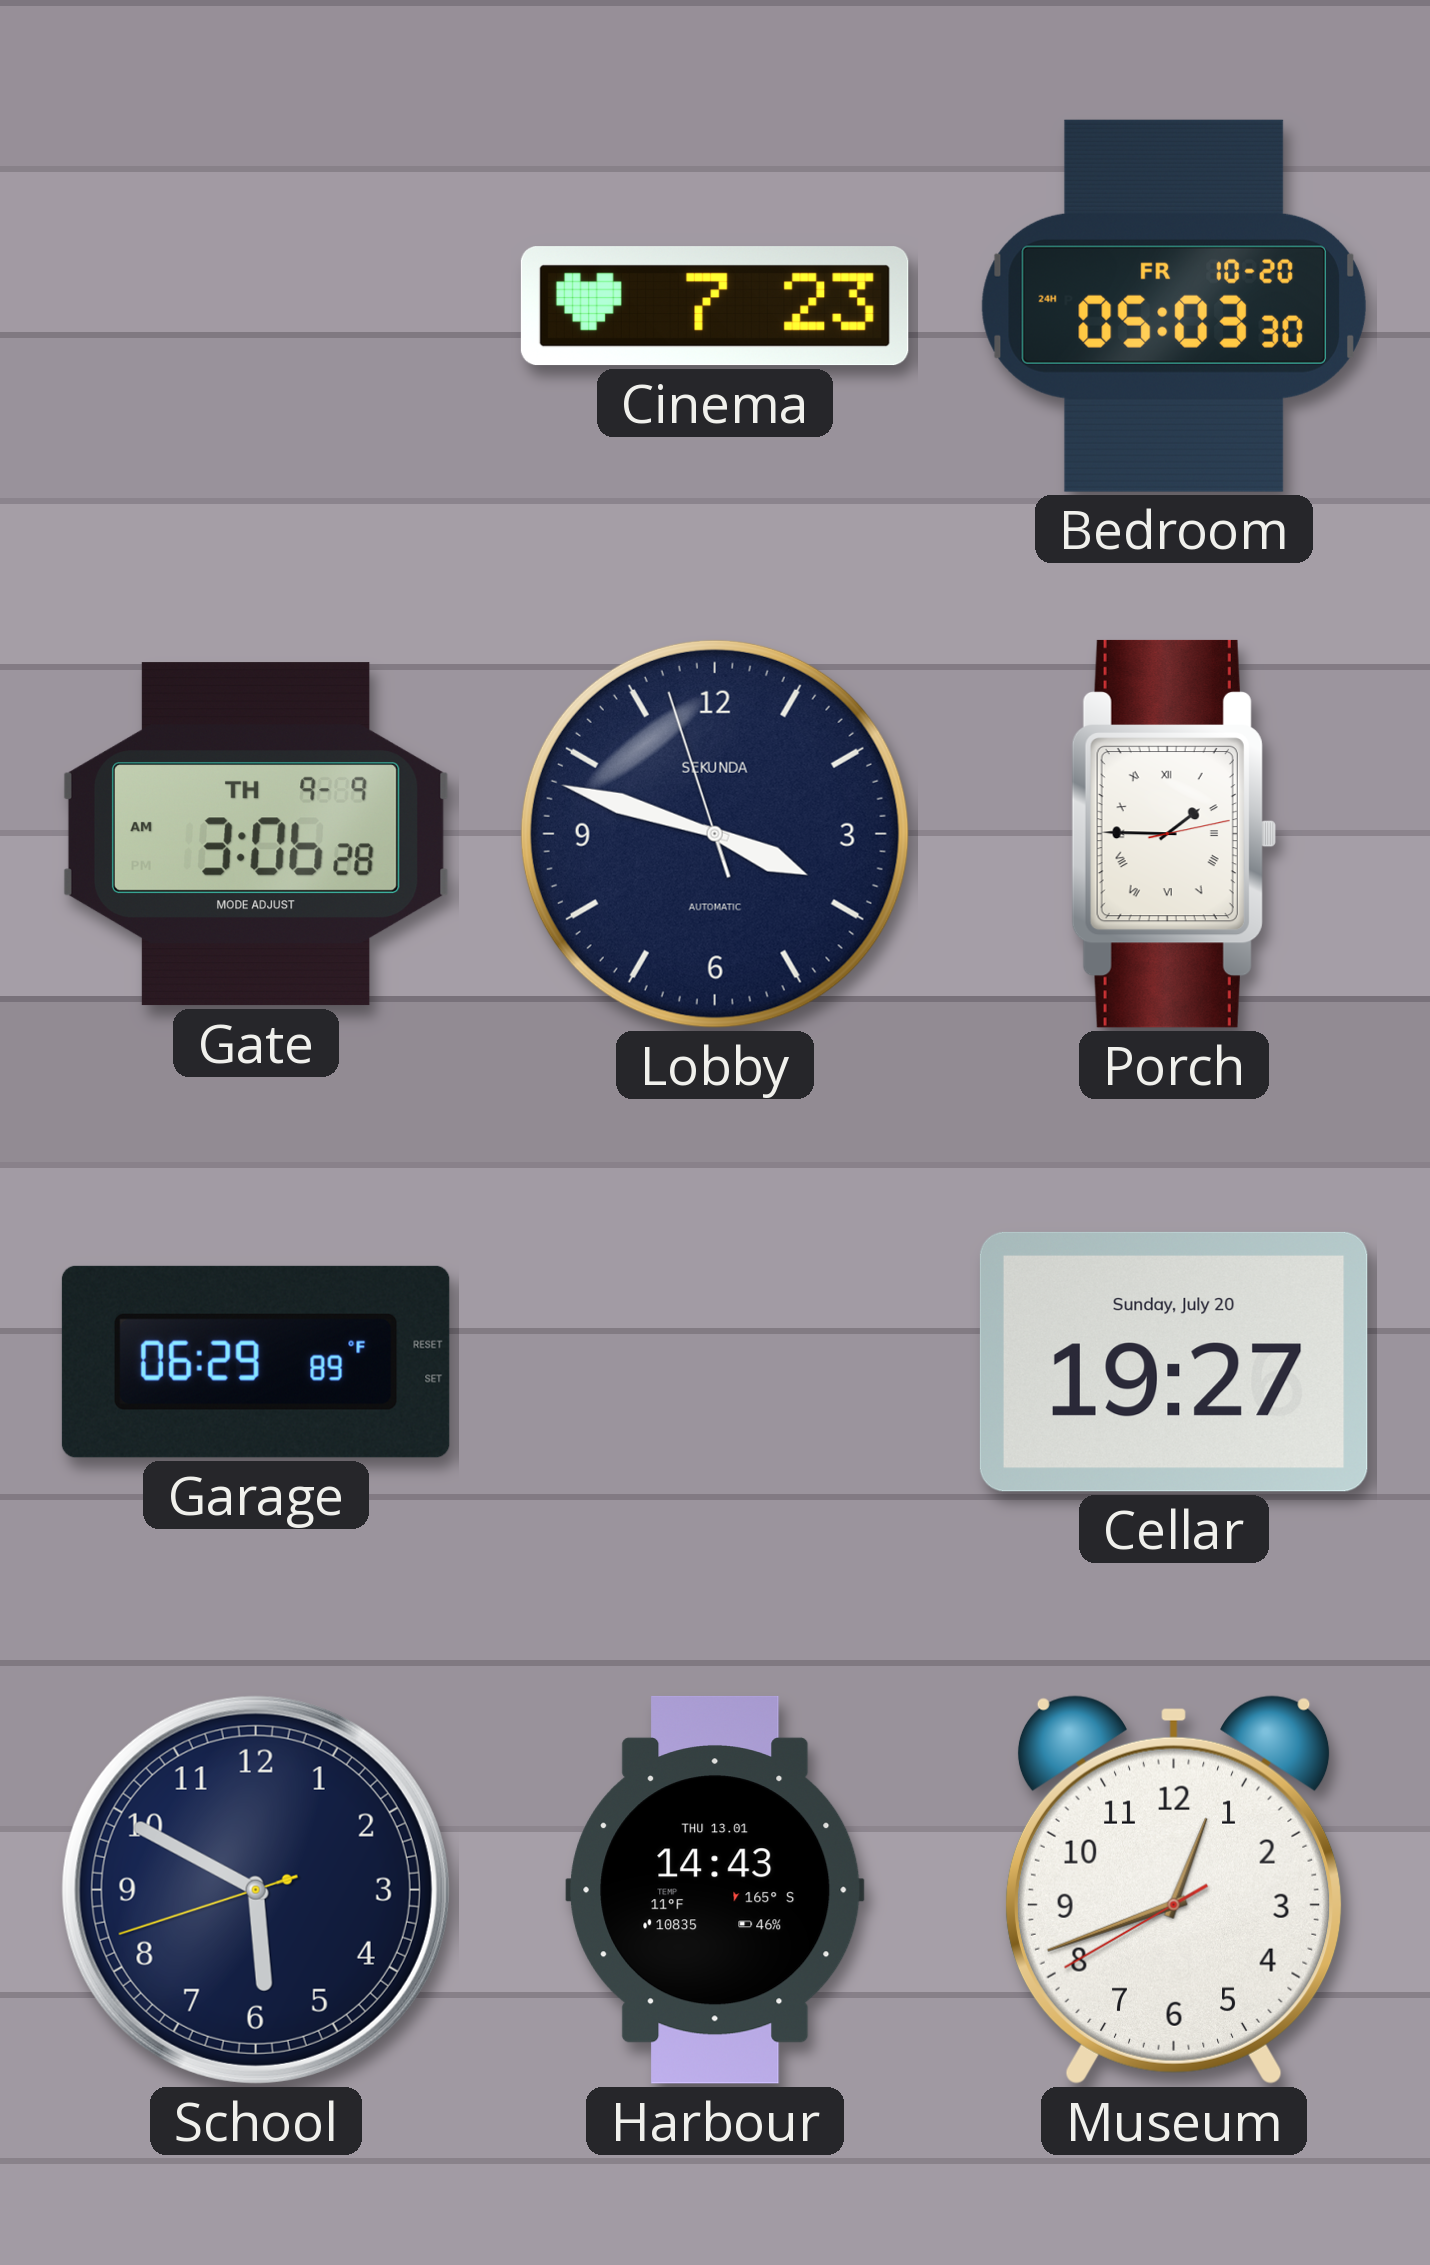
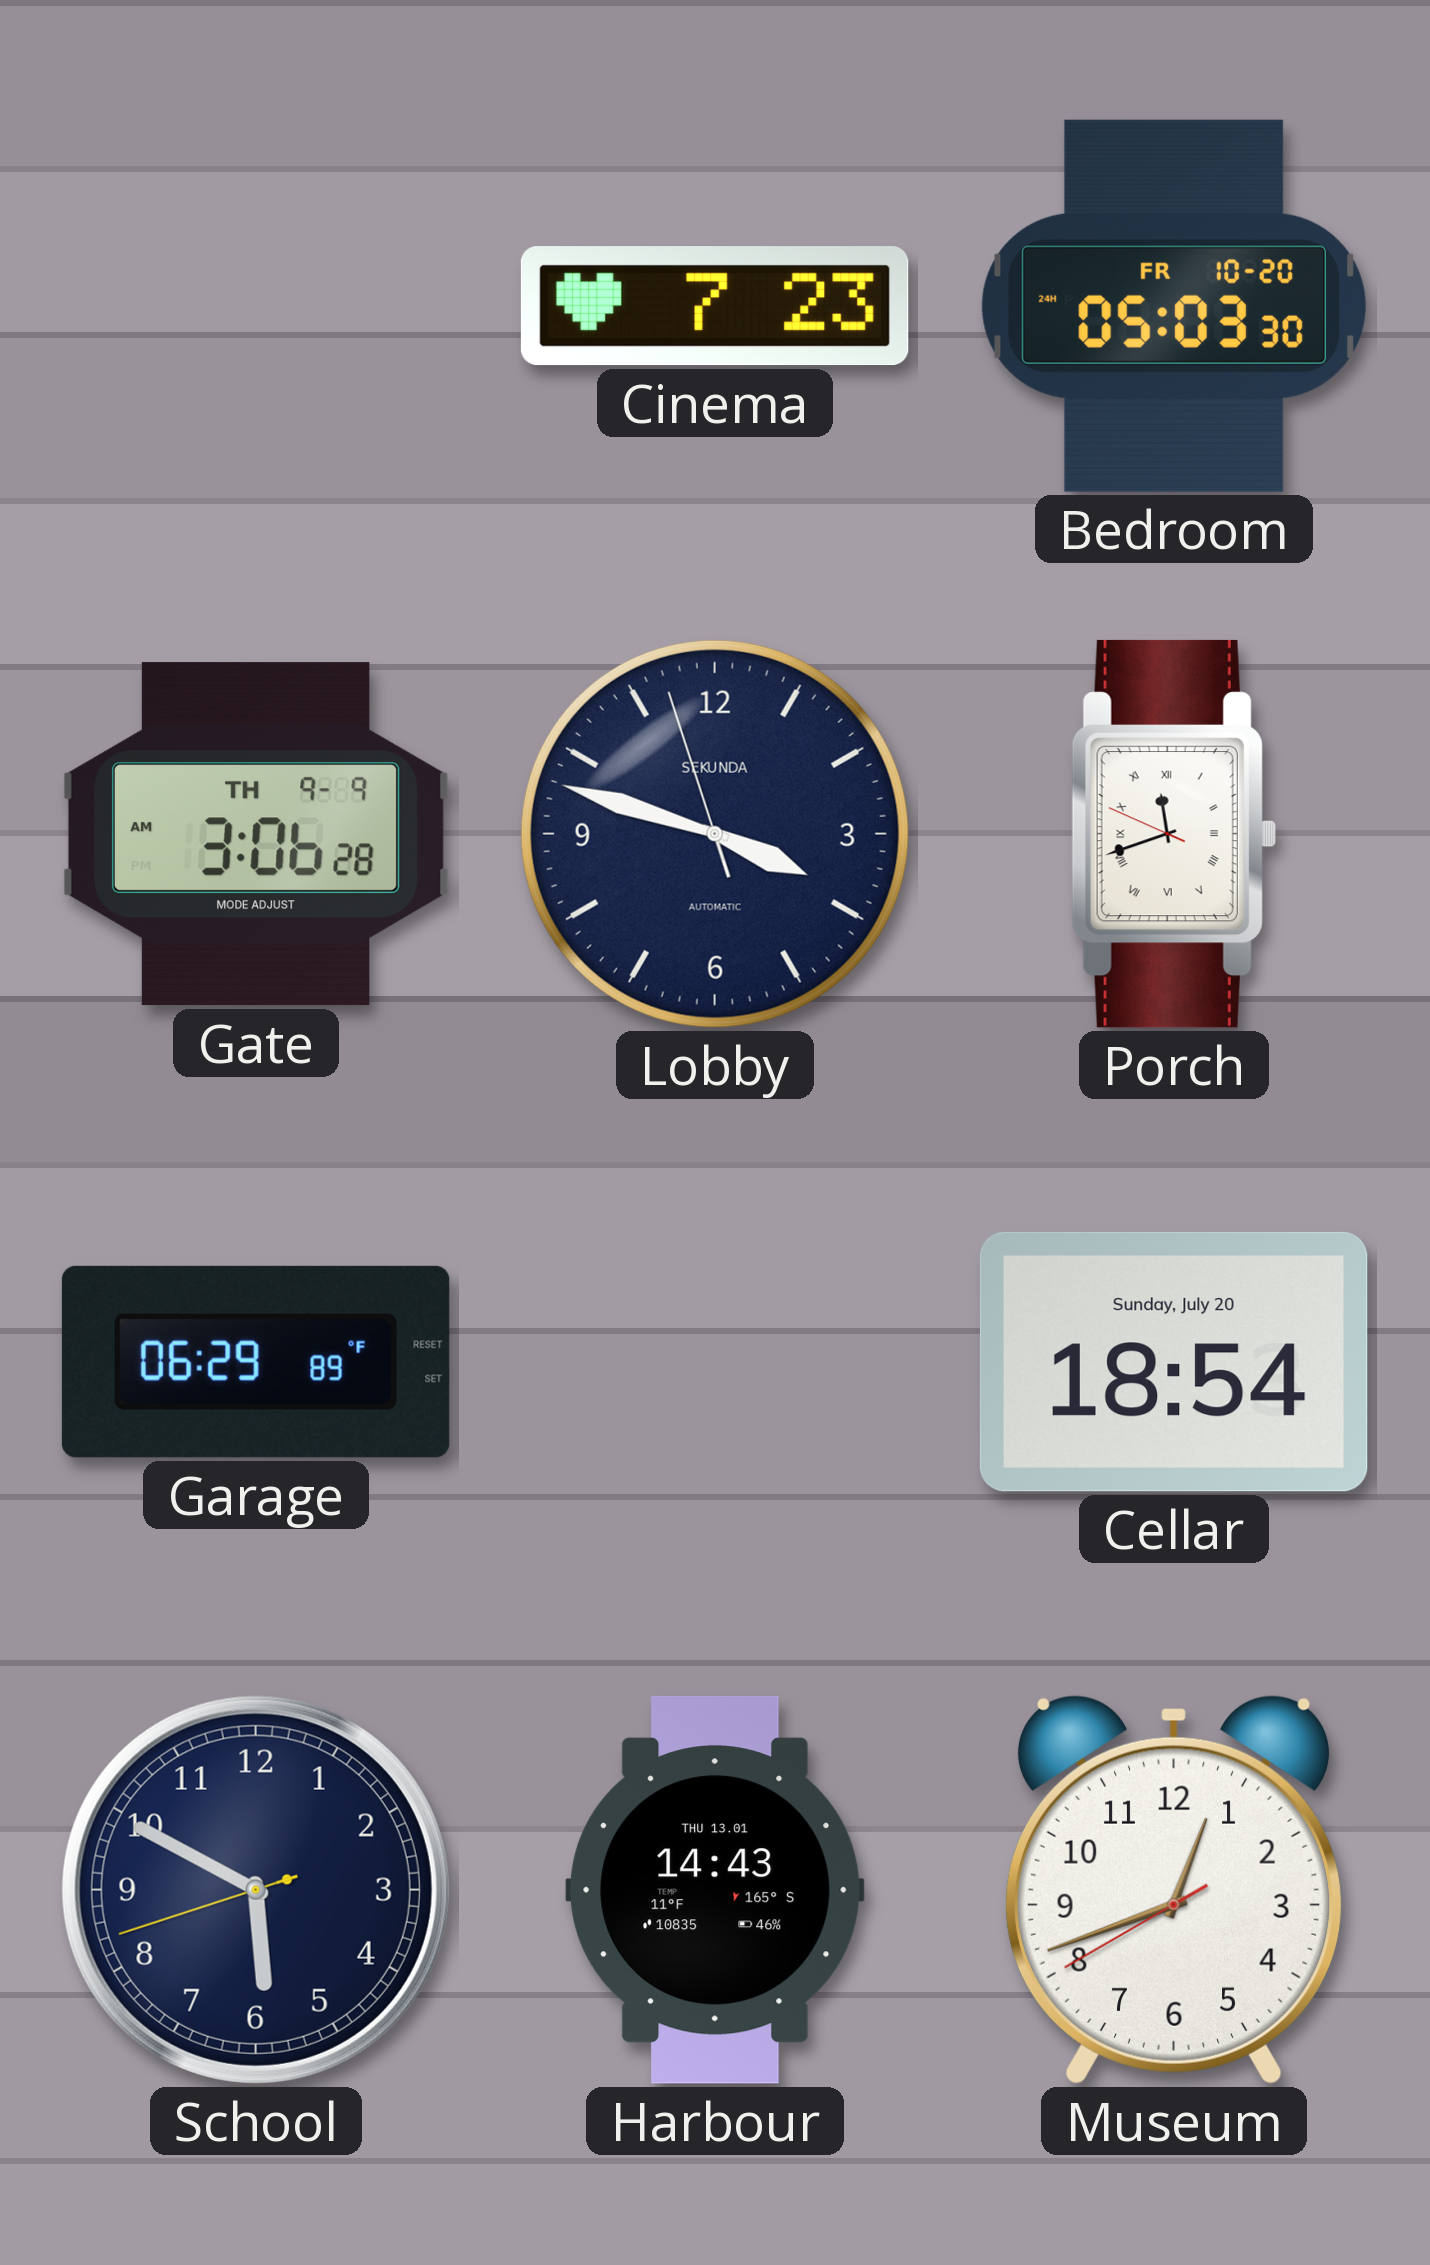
Porch: 1:45 -> 11:41
Cellar: 19:27 -> 18:54
